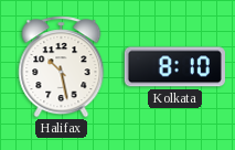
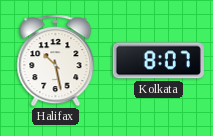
Kolkata: 8:10 -> 8:07
